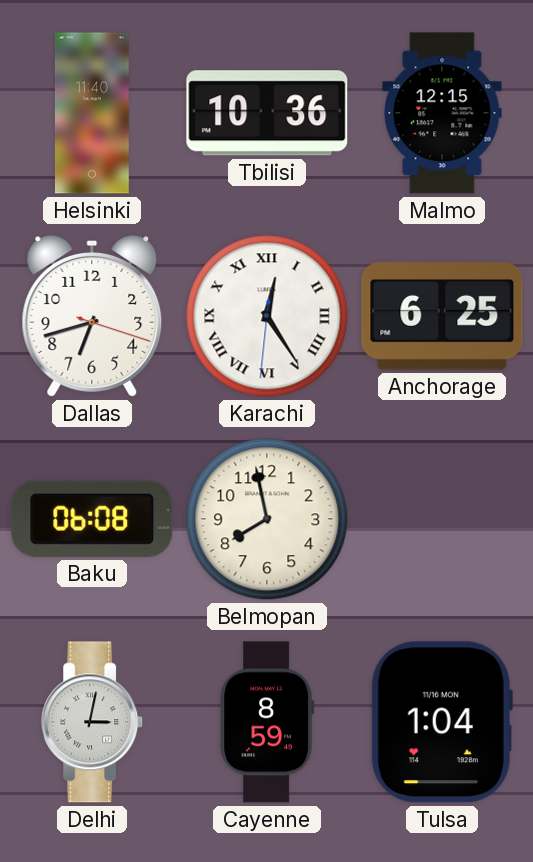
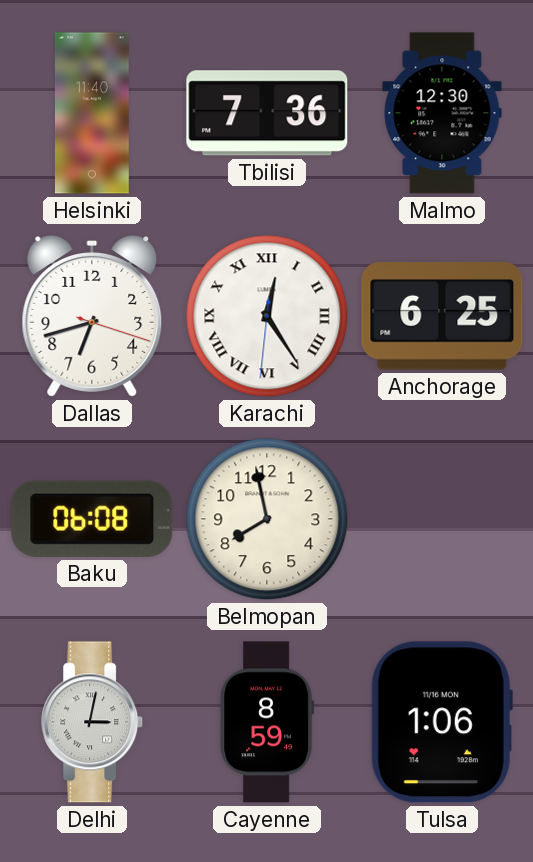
Tbilisi: 10:36 -> 7:36
Malmo: 12:15 -> 12:30
Tulsa: 1:04 -> 1:06
